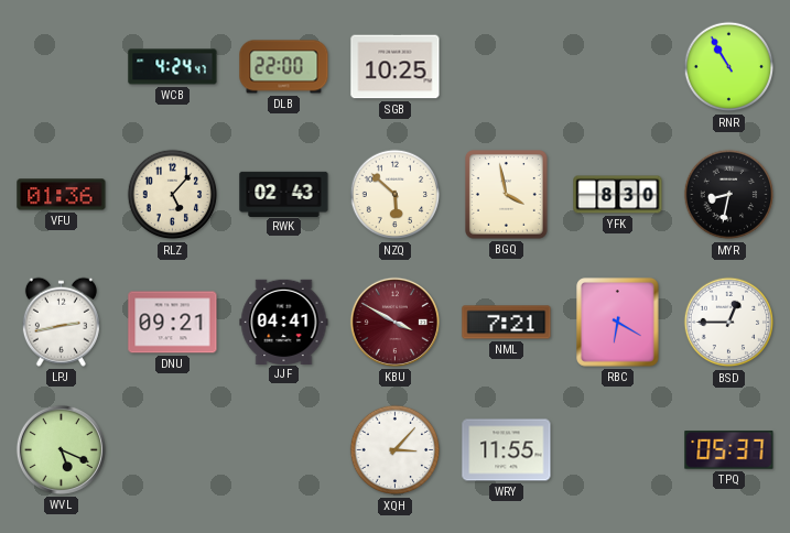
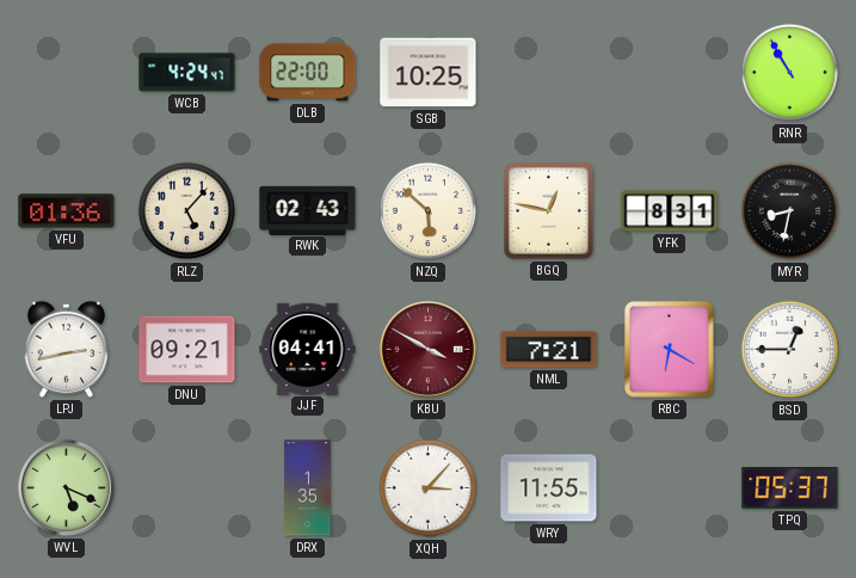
BGQ: 3:58 -> 12:47
YFK: 8:30 -> 8:31
DRX: none -> 1:35
